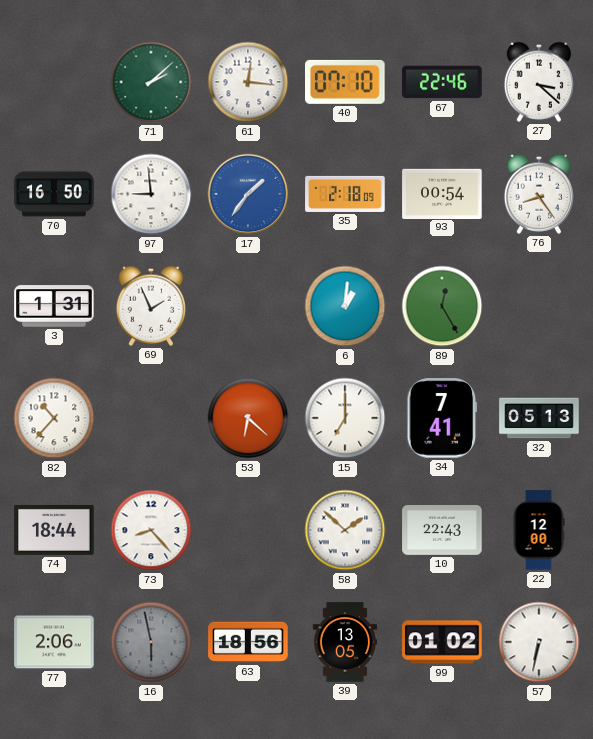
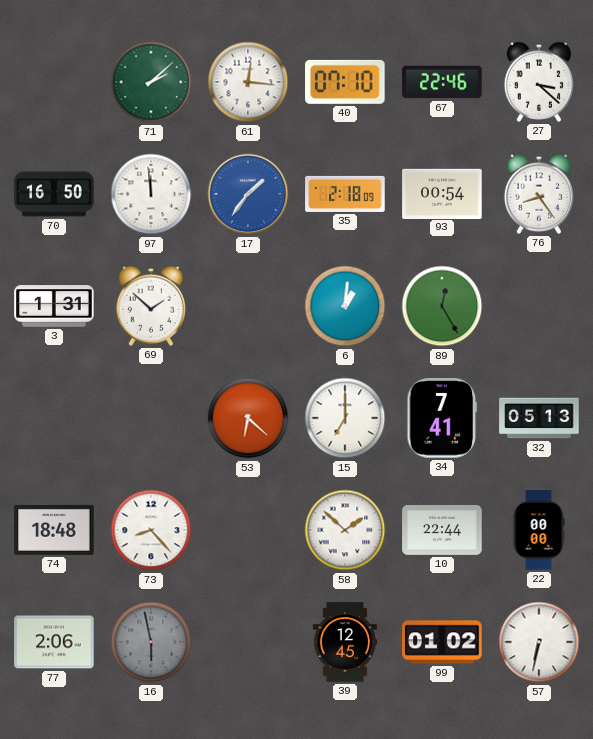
97: 8:59 -> 11:59
69: 1:56 -> 1:52
82: 10:37 -> none
74: 18:44 -> 18:48
10: 22:43 -> 22:44
22: 12:00 -> 00:00
63: 18:56 -> none
39: 13:05 -> 12:45
